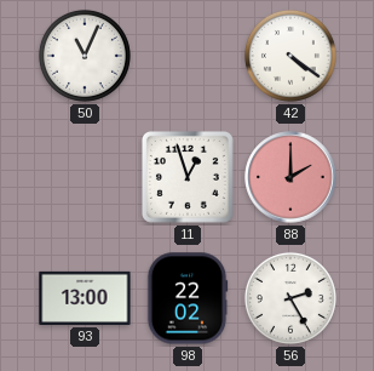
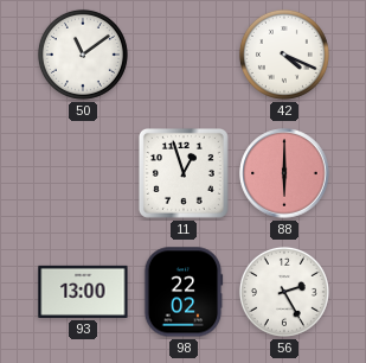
50: 11:04 -> 11:09
42: 4:21 -> 4:19
88: 2:00 -> 6:00
